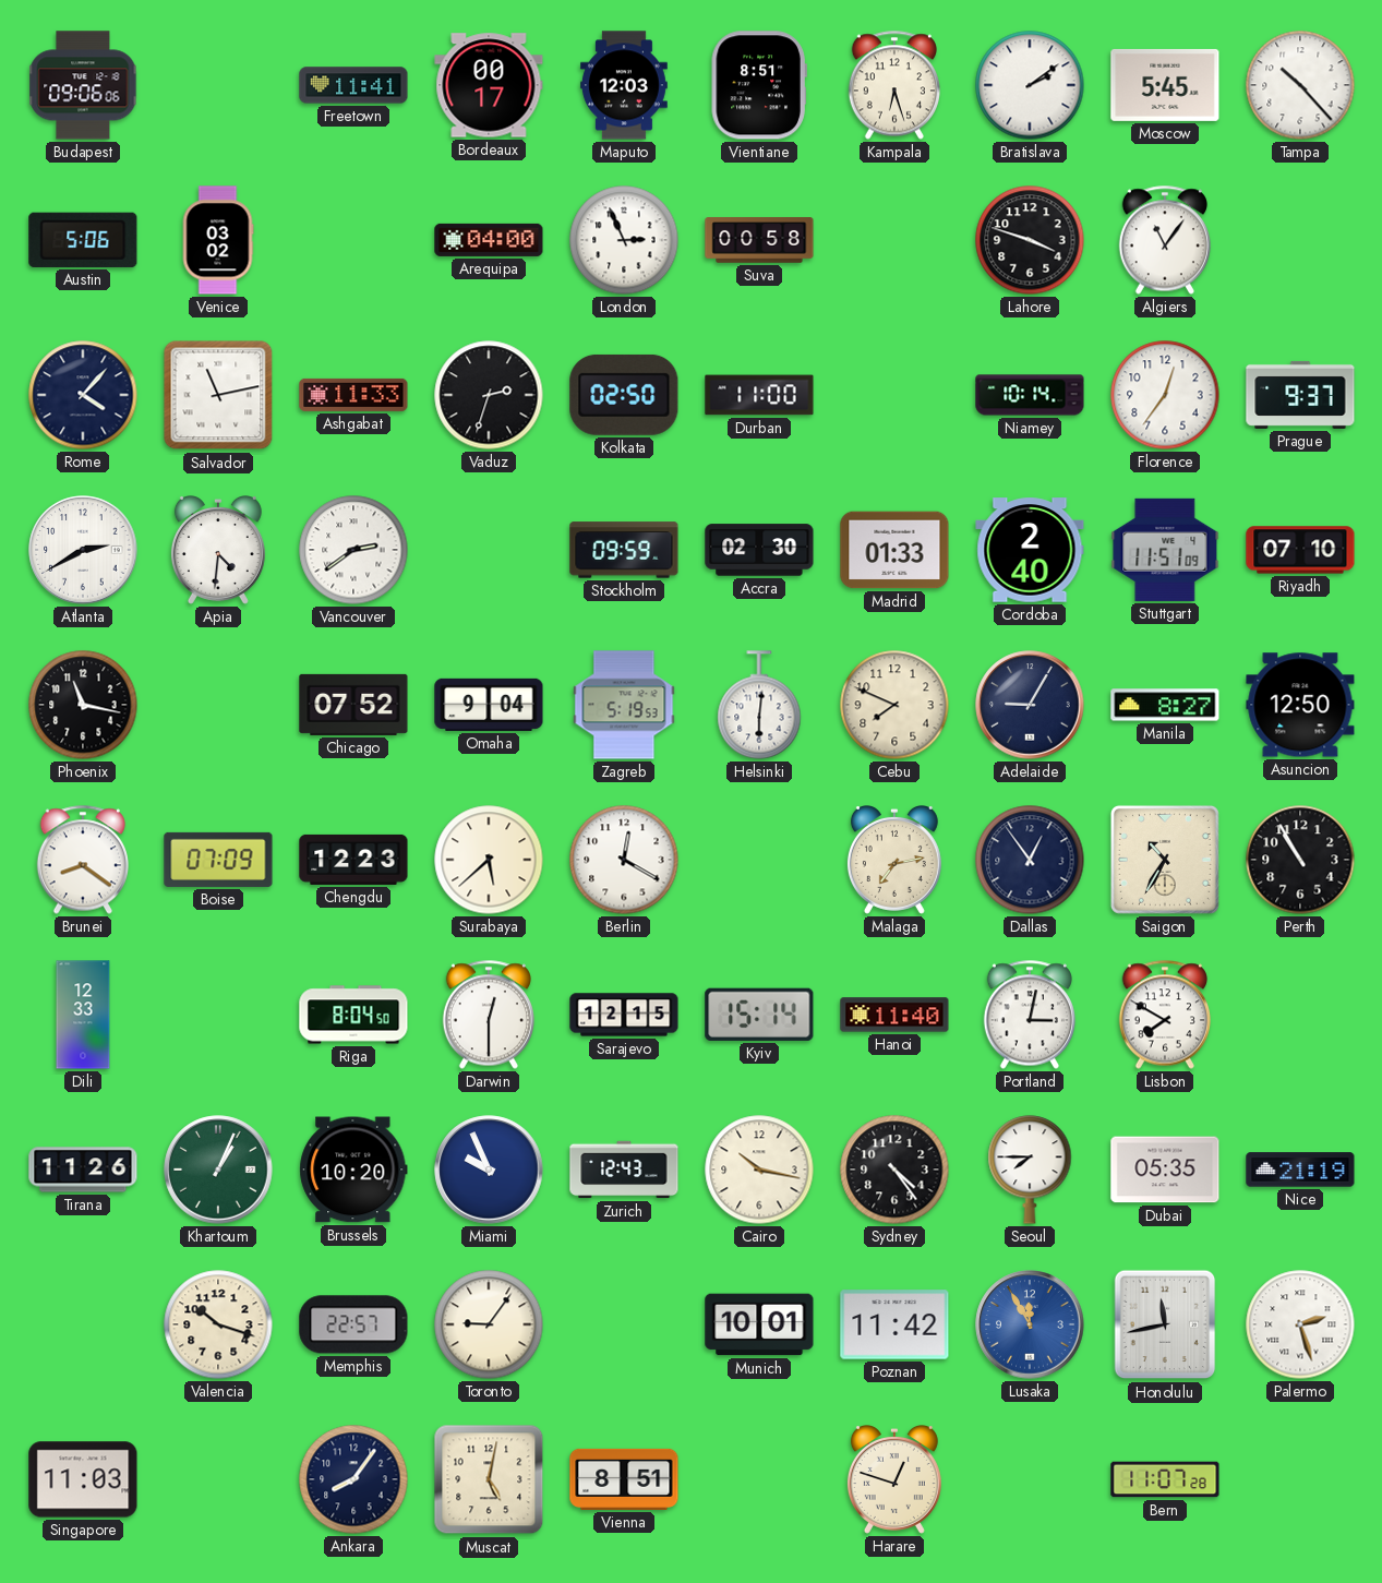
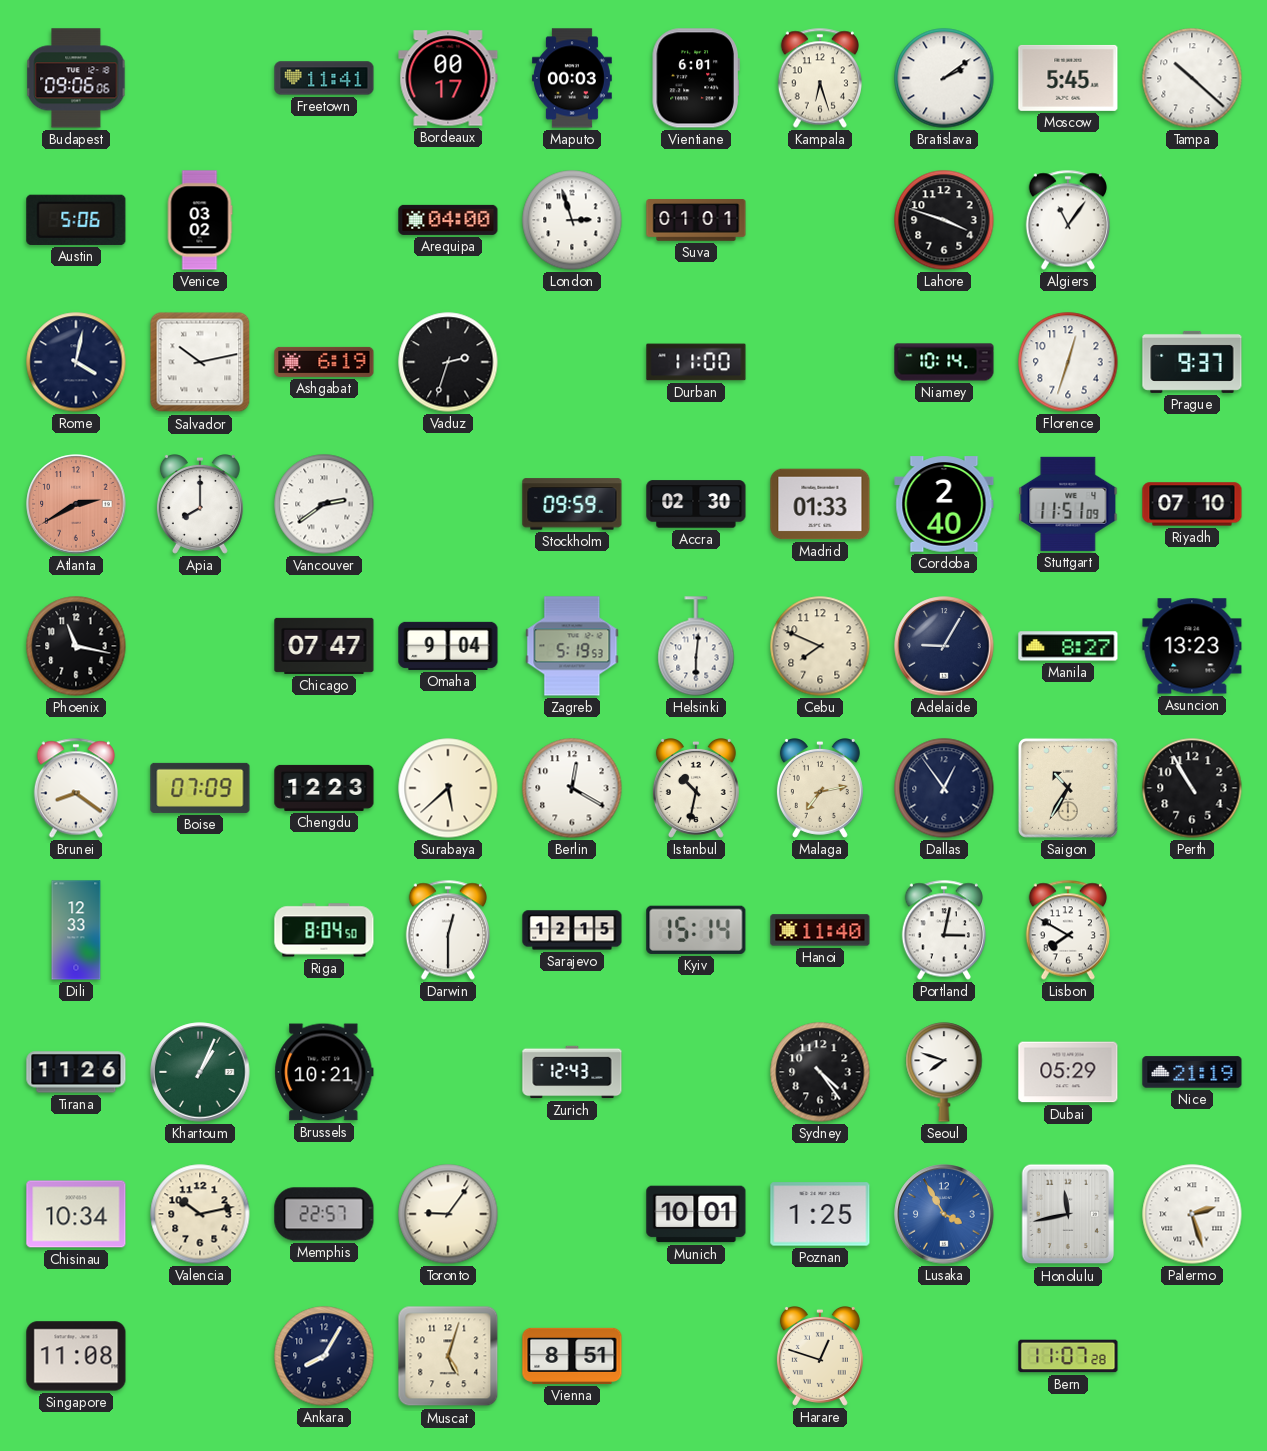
Maputo: 12:03 -> 00:03
Vientiane: 8:51 -> 6:01
Tampa: 10:23 -> 10:22
London: 2:56 -> 2:57
Suva: 00:58 -> 01:01
Rome: 4:07 -> 4:02
Salvador: 11:13 -> 10:13
Ashgabat: 11:33 -> 6:19
Kolkata: 02:50 -> none
Florence: 12:36 -> 12:33
Atlanta dial: white -> salmon
Apia: 4:31 -> 8:00
Chicago: 07:52 -> 07:47
Asuncion: 12:50 -> 13:23
Istanbul: none -> 10:32
Brussels: 10:20 -> 10:21
Miami: 9:56 -> none
Cairo: 10:17 -> none
Seoul: 7:45 -> 7:48
Dubai: 05:35 -> 05:29
Chisinau: none -> 10:34
Valencia: 10:18 -> 10:13
Poznan: 11:42 -> 1:25
Lusaka: 11:55 -> 3:55
Singapore: 11:03 -> 11:08
Ankara: 8:06 -> 8:05
Muscat: 5:02 -> 5:03
